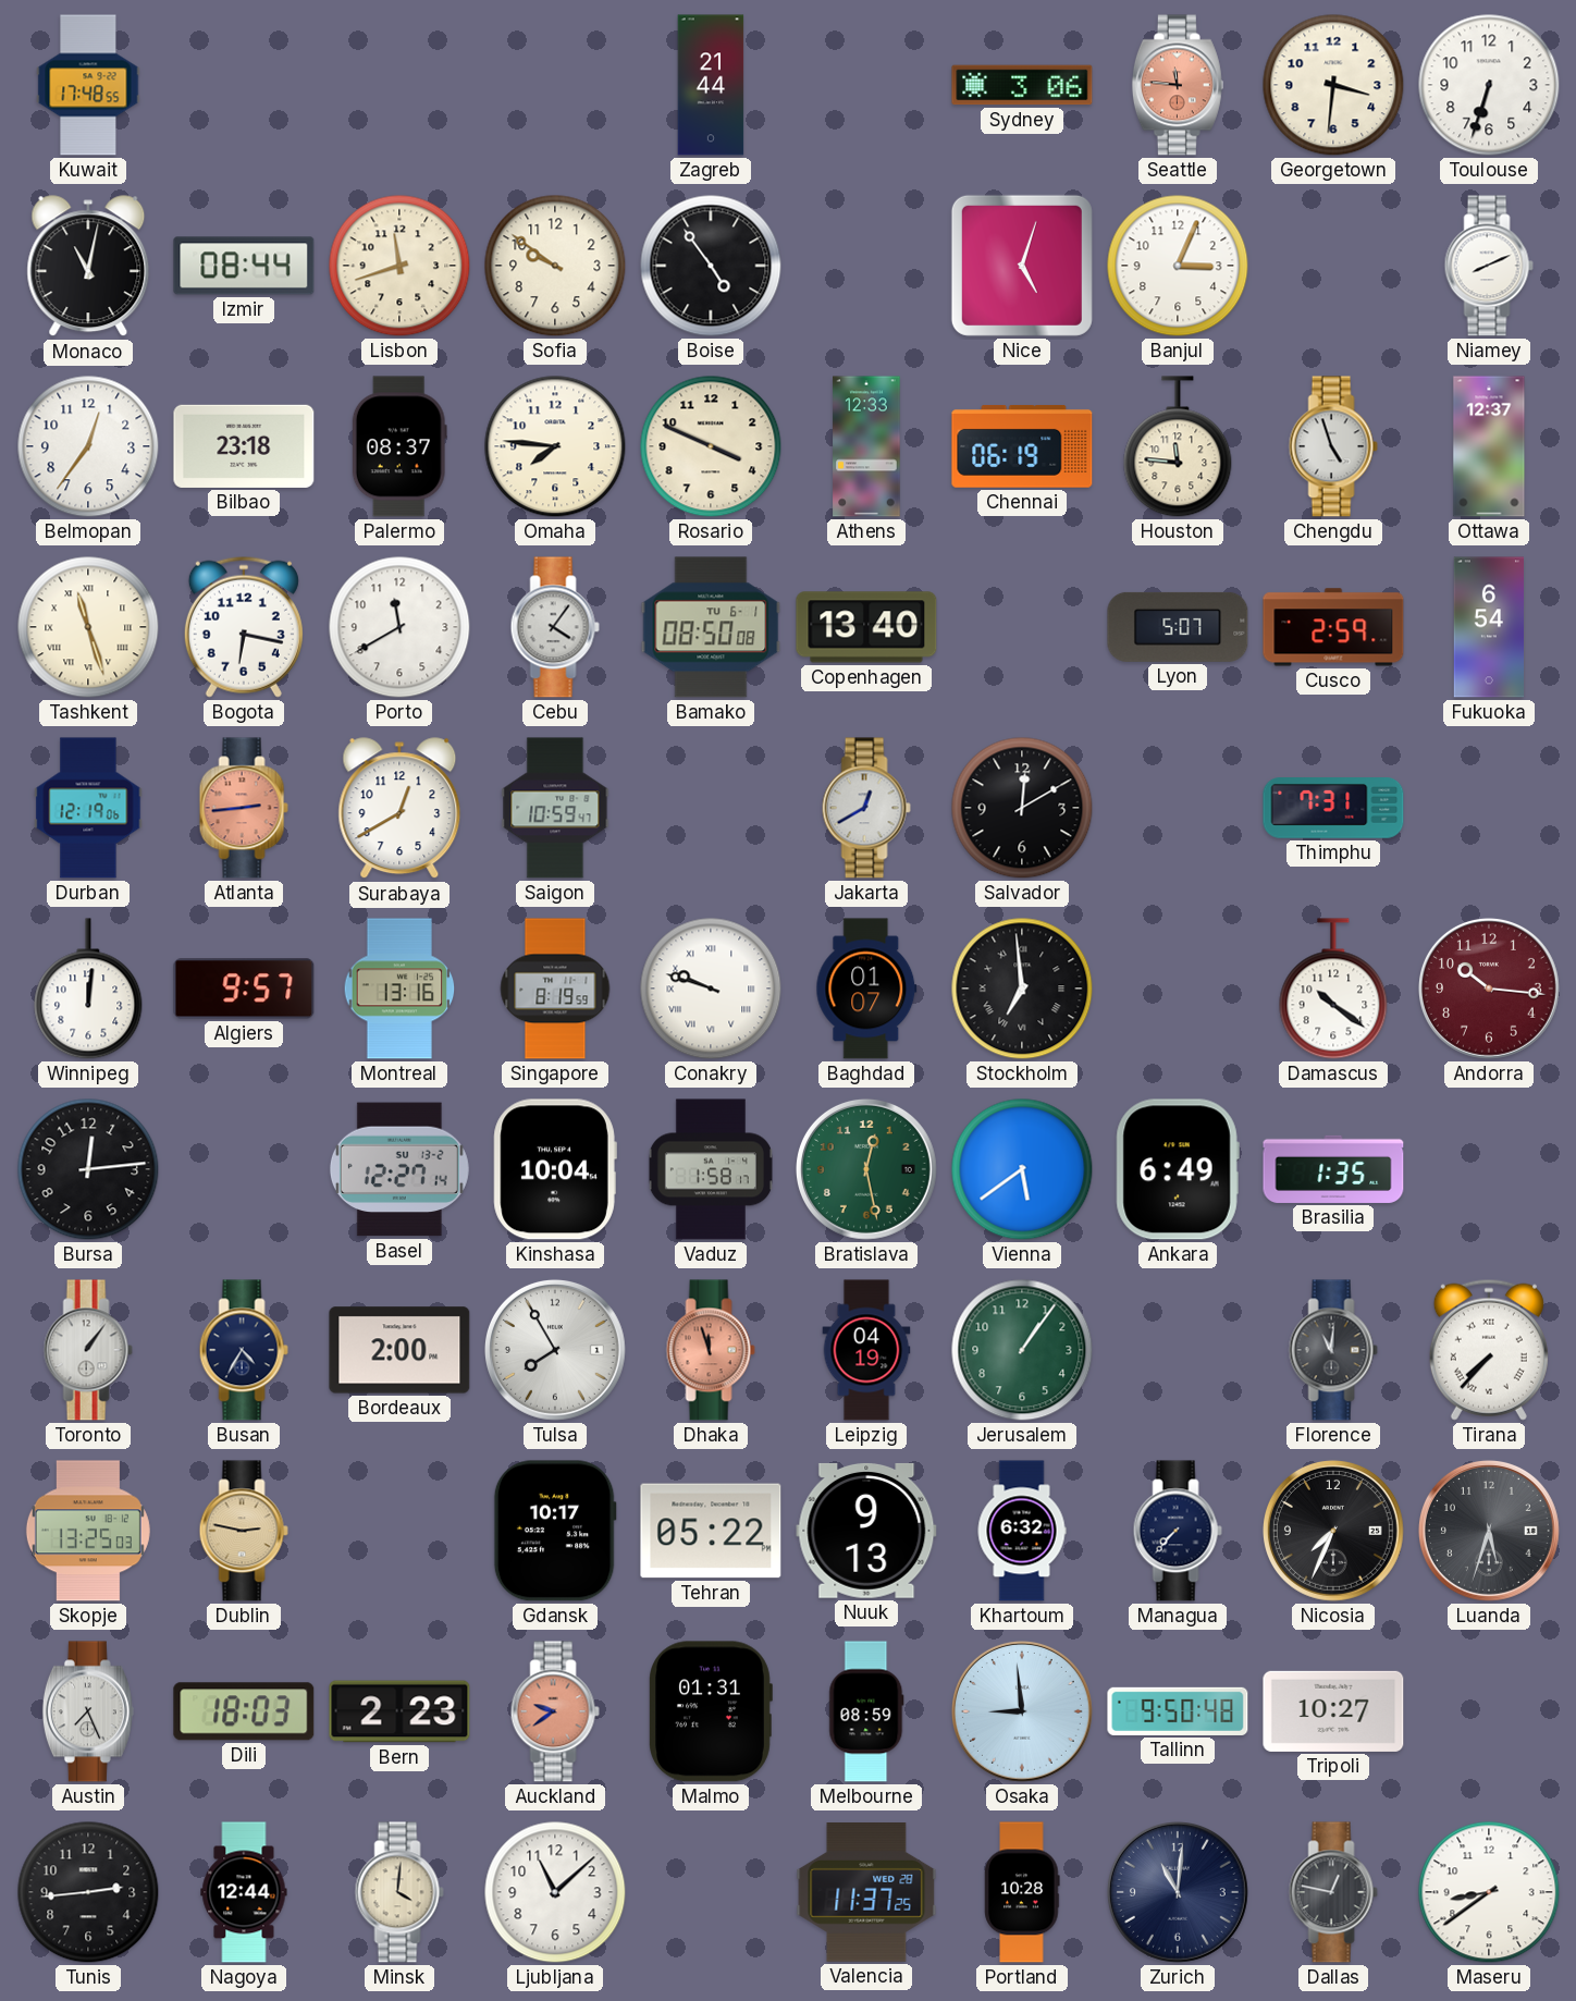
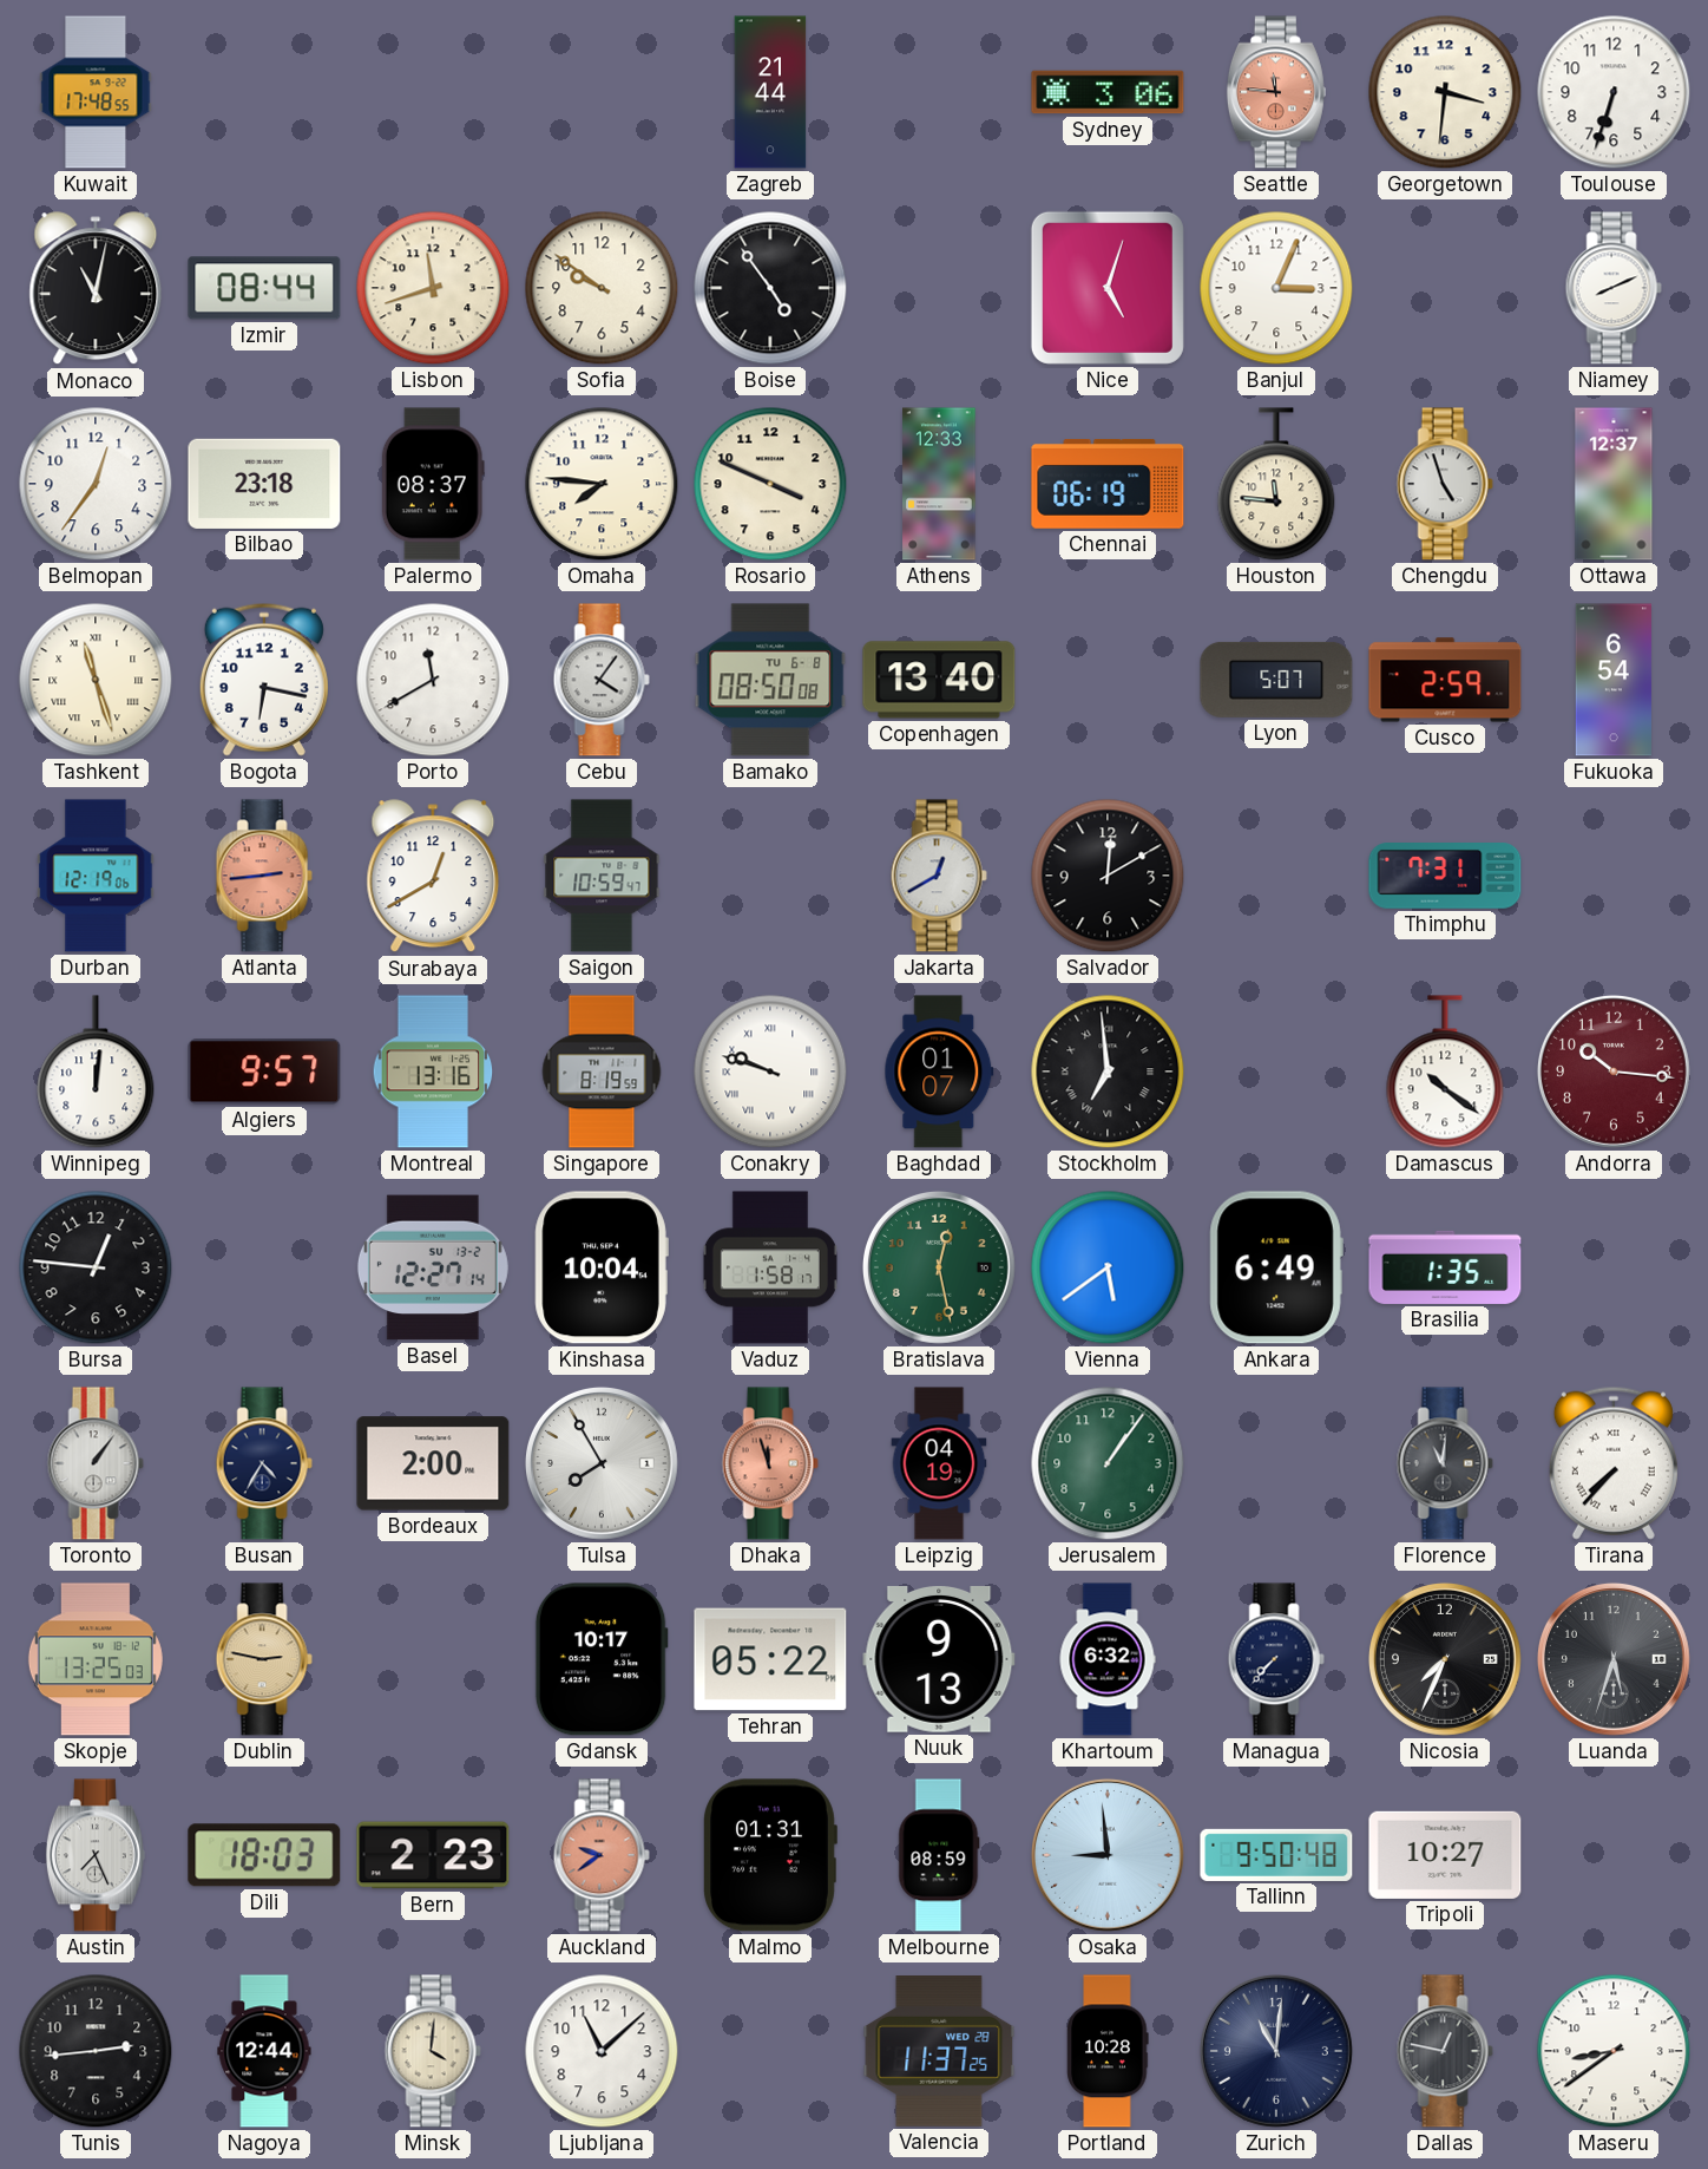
Bamako date: TU 6-1 -> TU 6-8
Bursa: 12:14 -> 12:46
